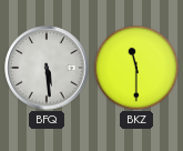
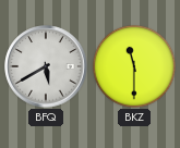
BFQ: 5:29 -> 5:40
